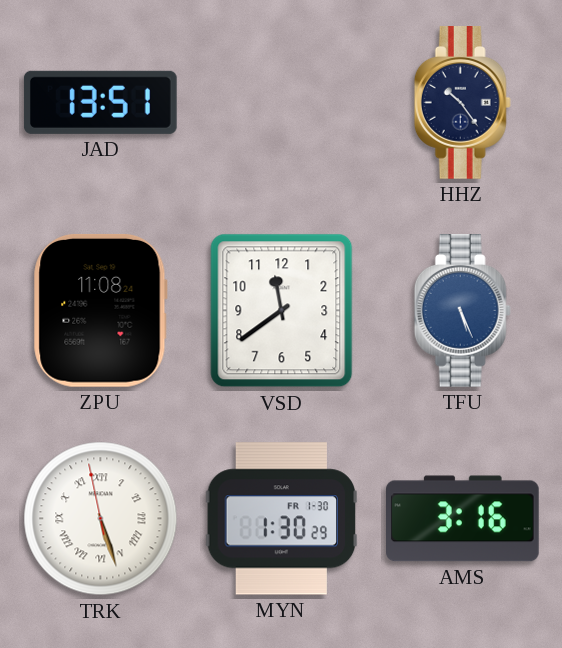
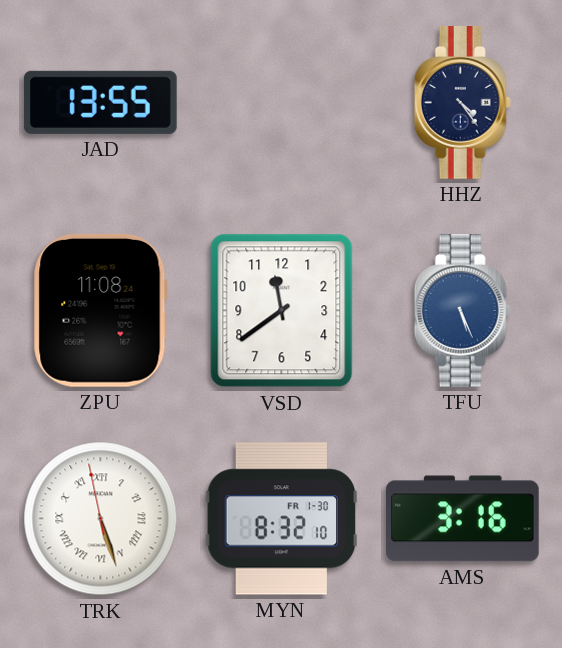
JAD: 13:51 -> 13:55
HHZ: 10:24 -> 4:24
MYN: 1:30 -> 8:32
